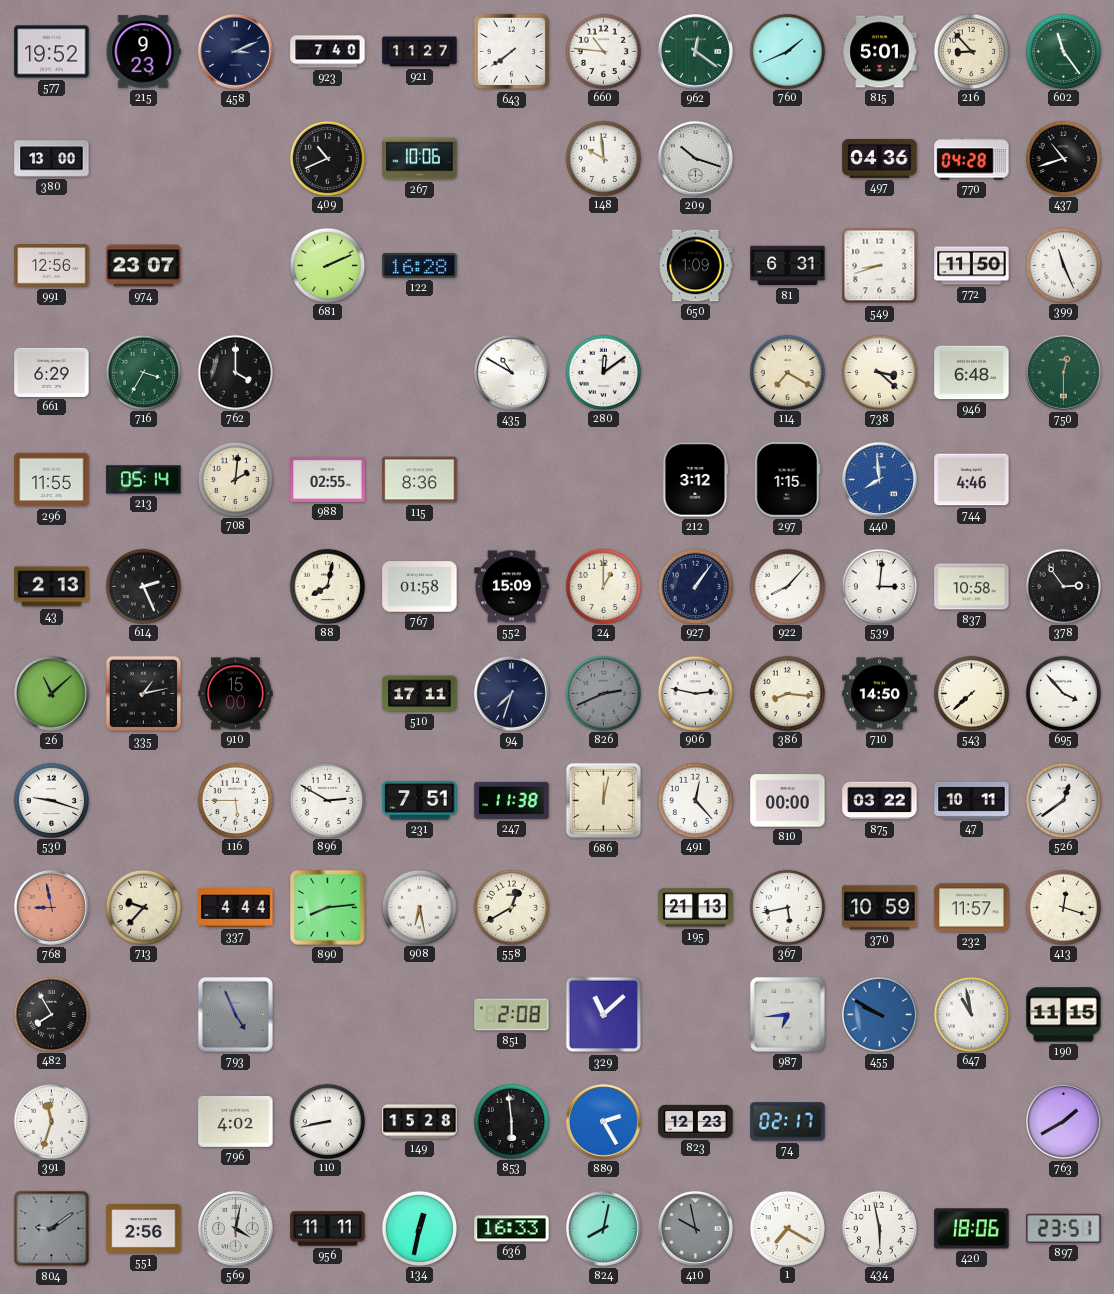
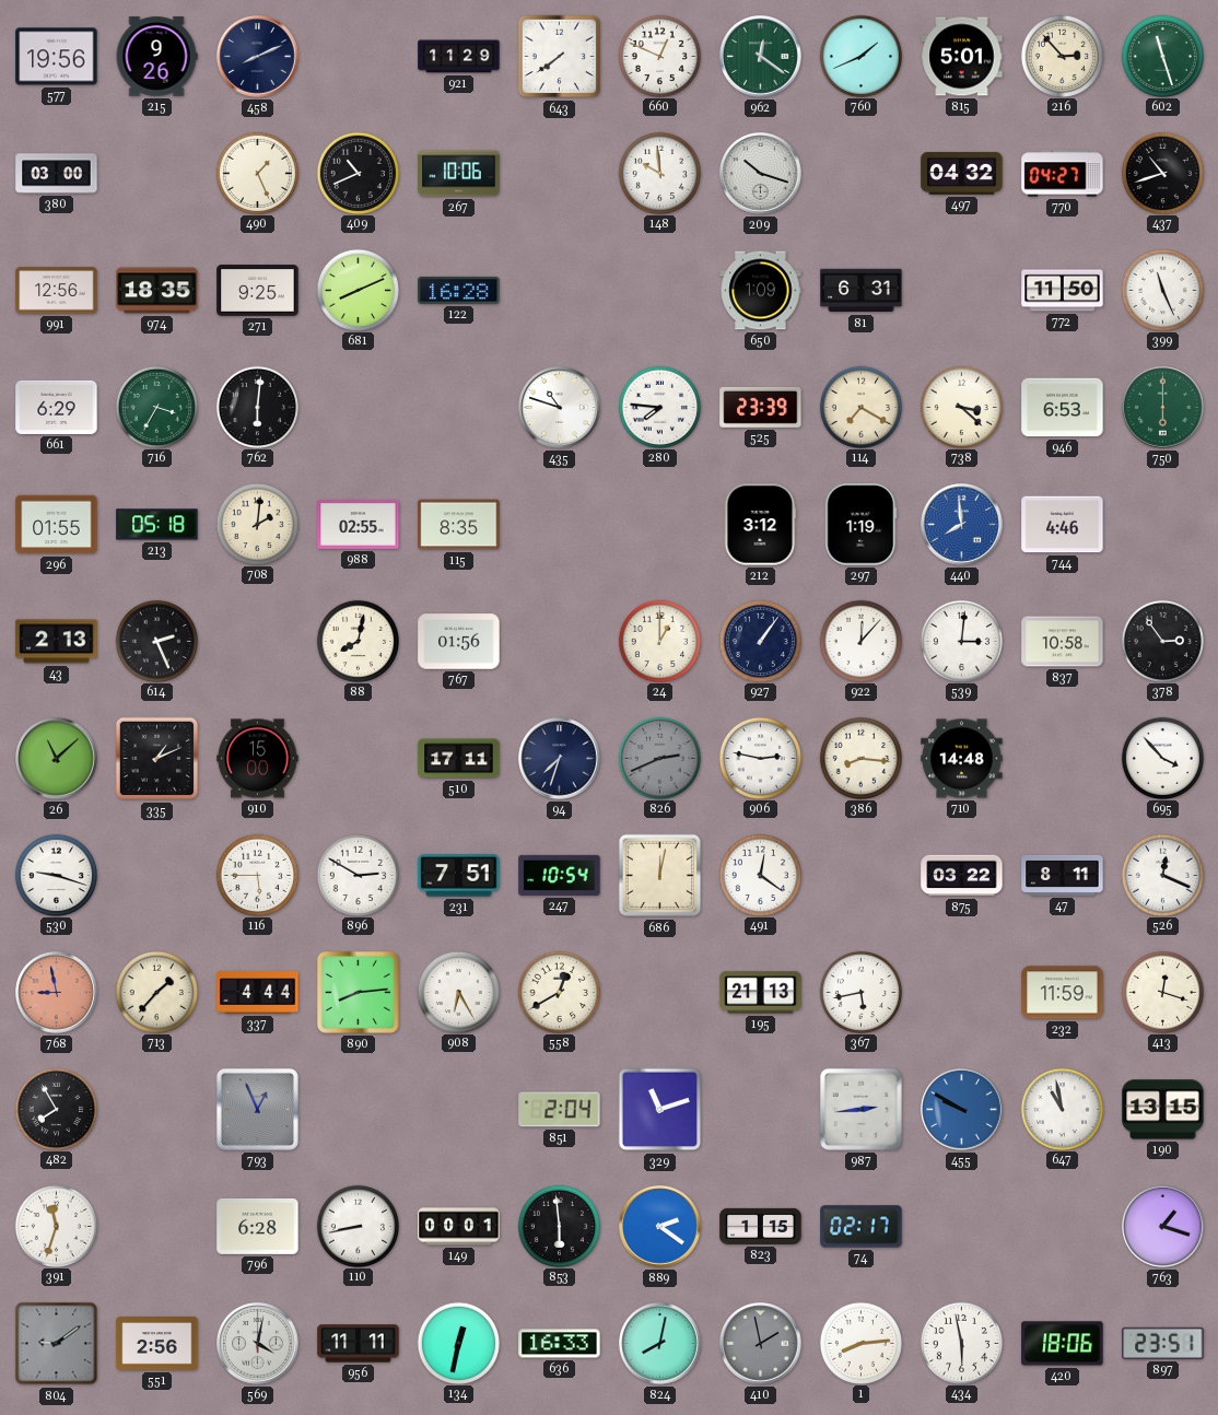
577: 19:52 -> 19:56
215: 9:23 -> 9:26
458: 3:11 -> 8:11
923: 7:40 -> none
921: 11:27 -> 11:29
660: 10:46 -> 12:49
216: 8:53 -> 2:53
602: 11:24 -> 11:27
380: 13:00 -> 03:00
490: none -> 1:26
497: 04:36 -> 04:32
770: 04:28 -> 04:27
974: 23:07 -> 18:35
271: none -> 9:25
681: 2:11 -> 8:11
549: 8:42 -> none
762: 4:00 -> 6:01
435: 10:50 -> 10:48
280: 12:09 -> 7:46
525: none -> 23:39
946: 6:48 -> 6:53
750: 12:30 -> 6:00
296: 11:55 -> 01:55
213: 05:14 -> 05:18
115: 8:36 -> 8:35
297: 1:15 -> 1:19
767: 01:58 -> 01:56
552: 15:09 -> none
922: 8:07 -> 12:07
335: 1:13 -> 1:11
710: 14:50 -> 14:48
543: 7:38 -> none
247: 11:38 -> 10:54
491: 12:23 -> 12:21
810: 00:00 -> none
47: 10:11 -> 8:11
526: 12:39 -> 12:19
713: 9:37 -> 1:37
908: 6:28 -> 6:25
370: 10:59 -> none
232: 11:57 -> 11:59
793: 4:56 -> 12:56
851: 2:08 -> 2:04
329: 11:08 -> 11:12
987: 6:44 -> 2:44
190: 11:15 -> 13:15
796: 4:02 -> 6:28
149: 15:28 -> 00:01
889: 2:25 -> 2:21
823: 12:23 -> 1:15
763: 1:40 -> 1:18
410: 9:58 -> 1:58
1: 7:20 -> 8:14
